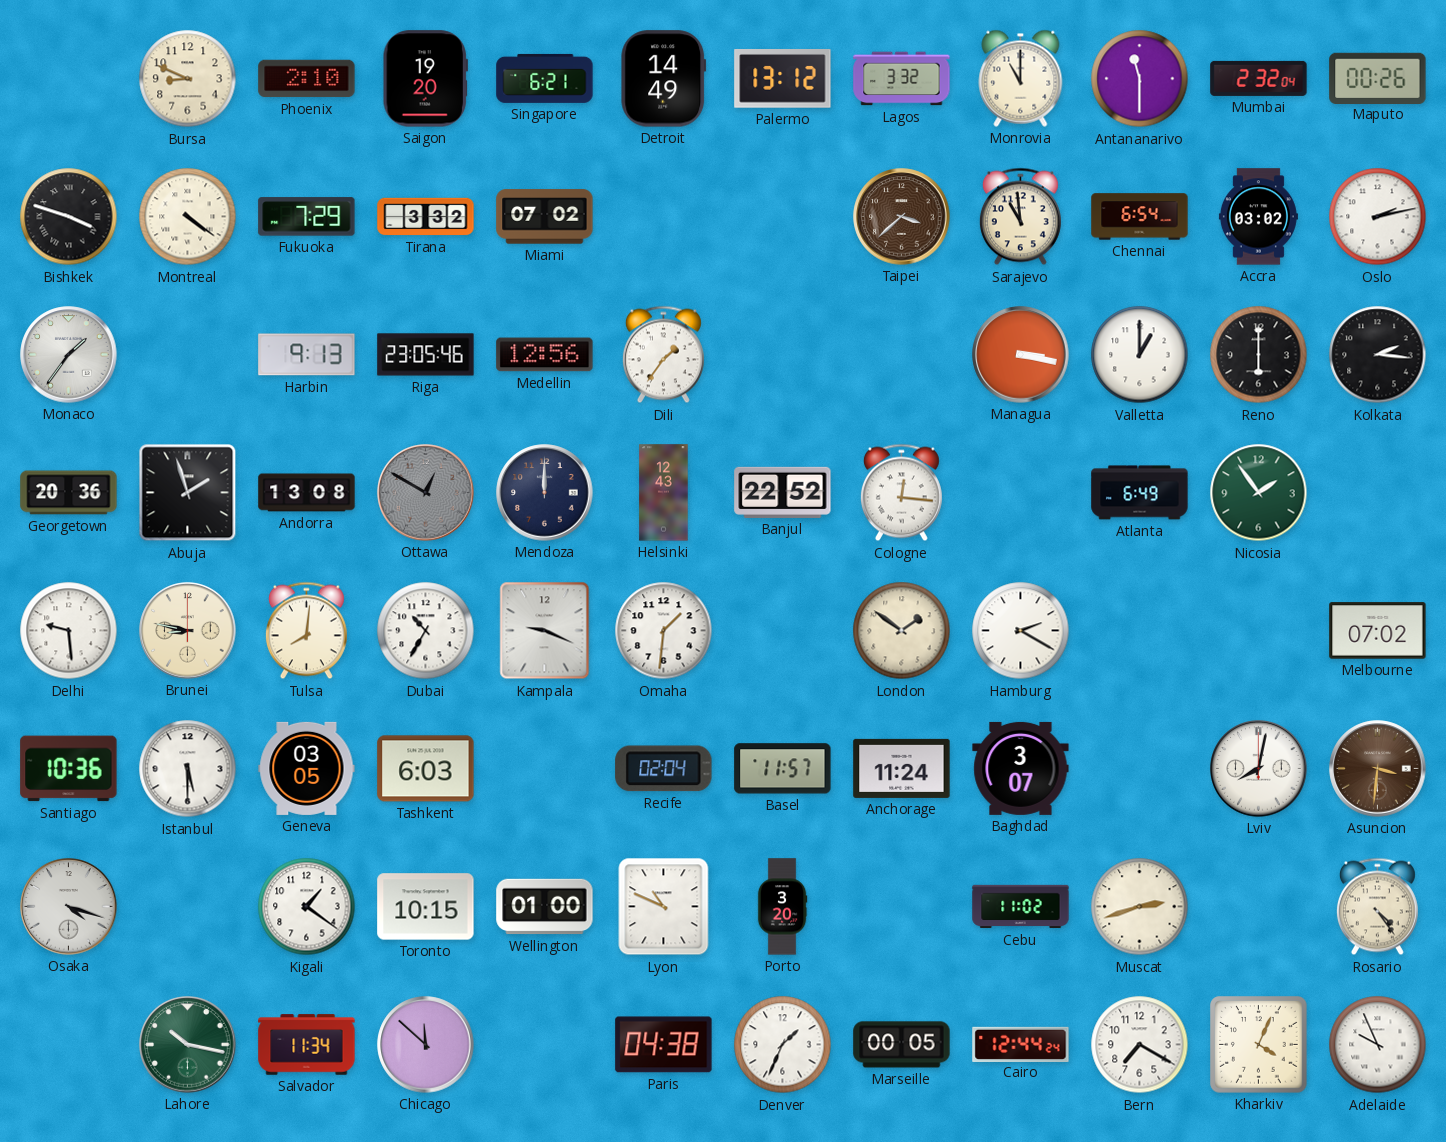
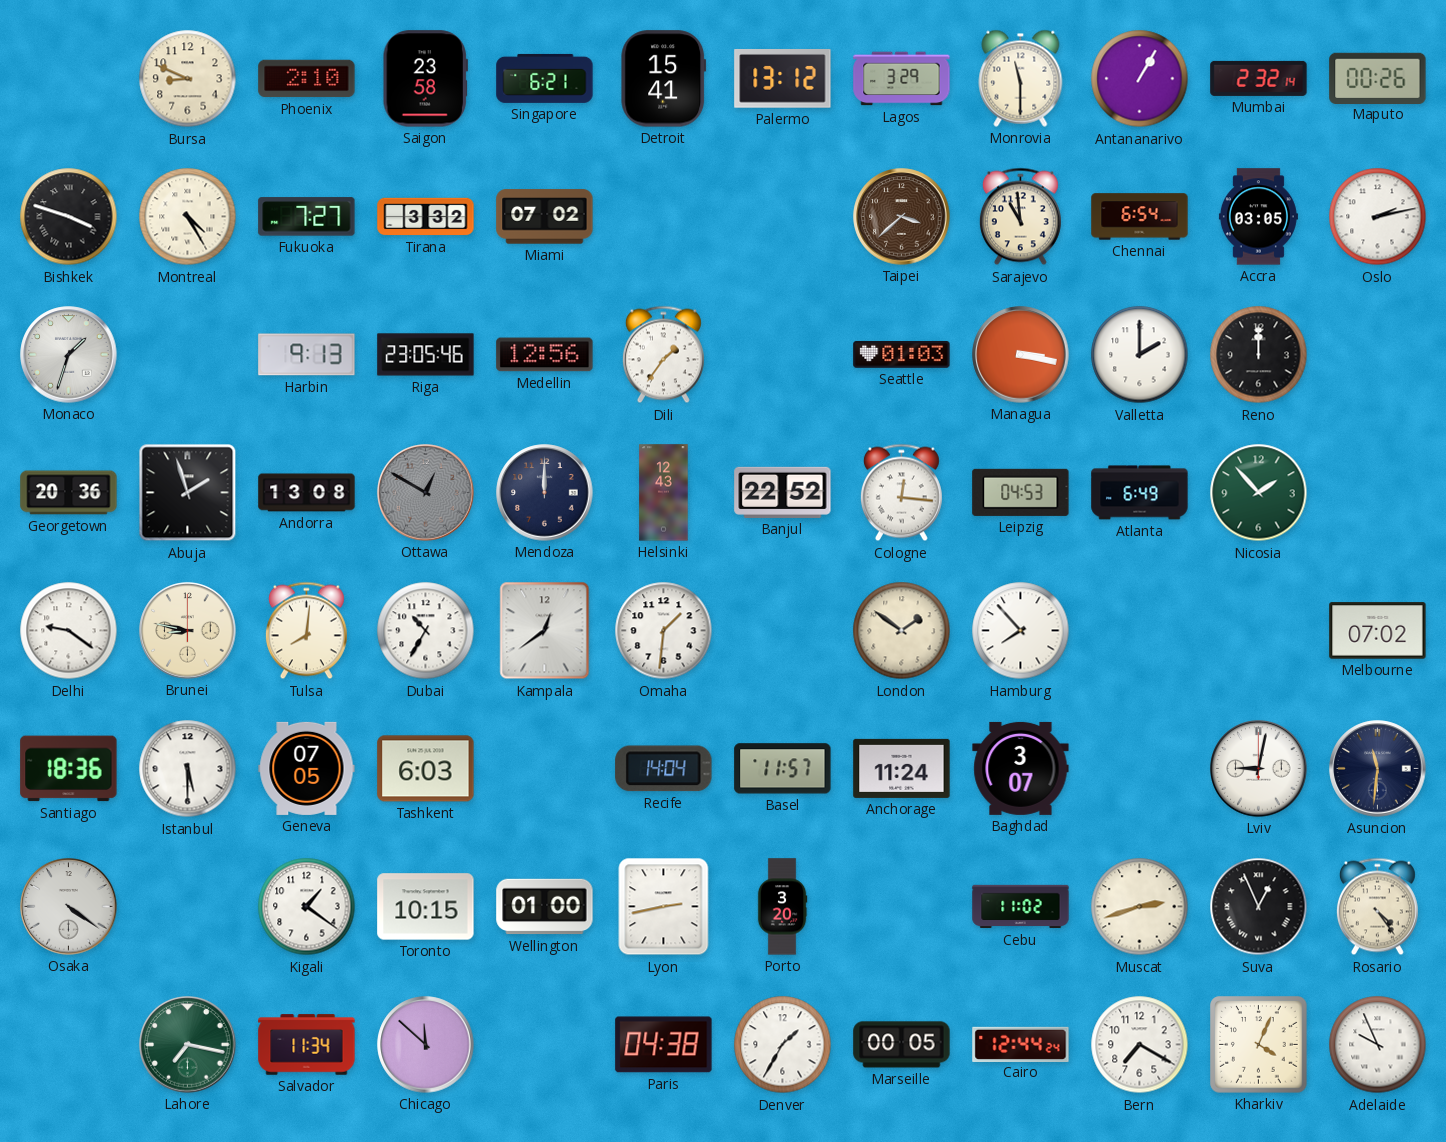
Saigon: 19:20 -> 23:58
Detroit: 14:49 -> 15:41
Lagos: 3:32 -> 3:29
Monrovia: 11:00 -> 11:30
Antananarivo: 11:30 -> 1:05
Mumbai: 2:32:04 -> 2:32:14
Montreal: 4:21 -> 4:25
Fukuoka: 7:29 -> 7:27
Accra: 03:02 -> 03:05
Monaco: 1:36 -> 1:33
Seattle: none -> 01:03
Valletta: 1:00 -> 2:00
Reno: 6:00 -> 12:00
Kolkata: 2:16 -> none
Leipzig: none -> 04:53
Nicosia: 1:54 -> 1:53
Delhi: 9:29 -> 9:21
Kampala: 9:19 -> 12:39
Hamburg: 2:20 -> 7:53
Santiago: 10:36 -> 18:36
Geneva: 03:05 -> 07:05
Recife: 02:04 -> 14:04
Lviv: 8:02 -> 9:02
Asuncion: 3:31 -> 11:31
Asuncion dial: brown -> navy
Osaka: 4:18 -> 4:21
Lyon: 10:49 -> 2:43
Suva: none -> 12:56
Lahore: 10:17 -> 7:17
Denver: 1:34 -> 1:35
